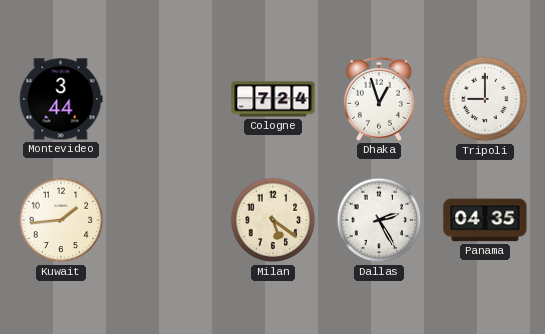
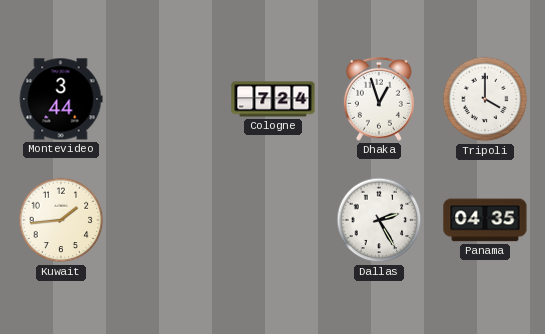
Tripoli: 9:00 -> 4:00
Milan: 5:21 -> none
